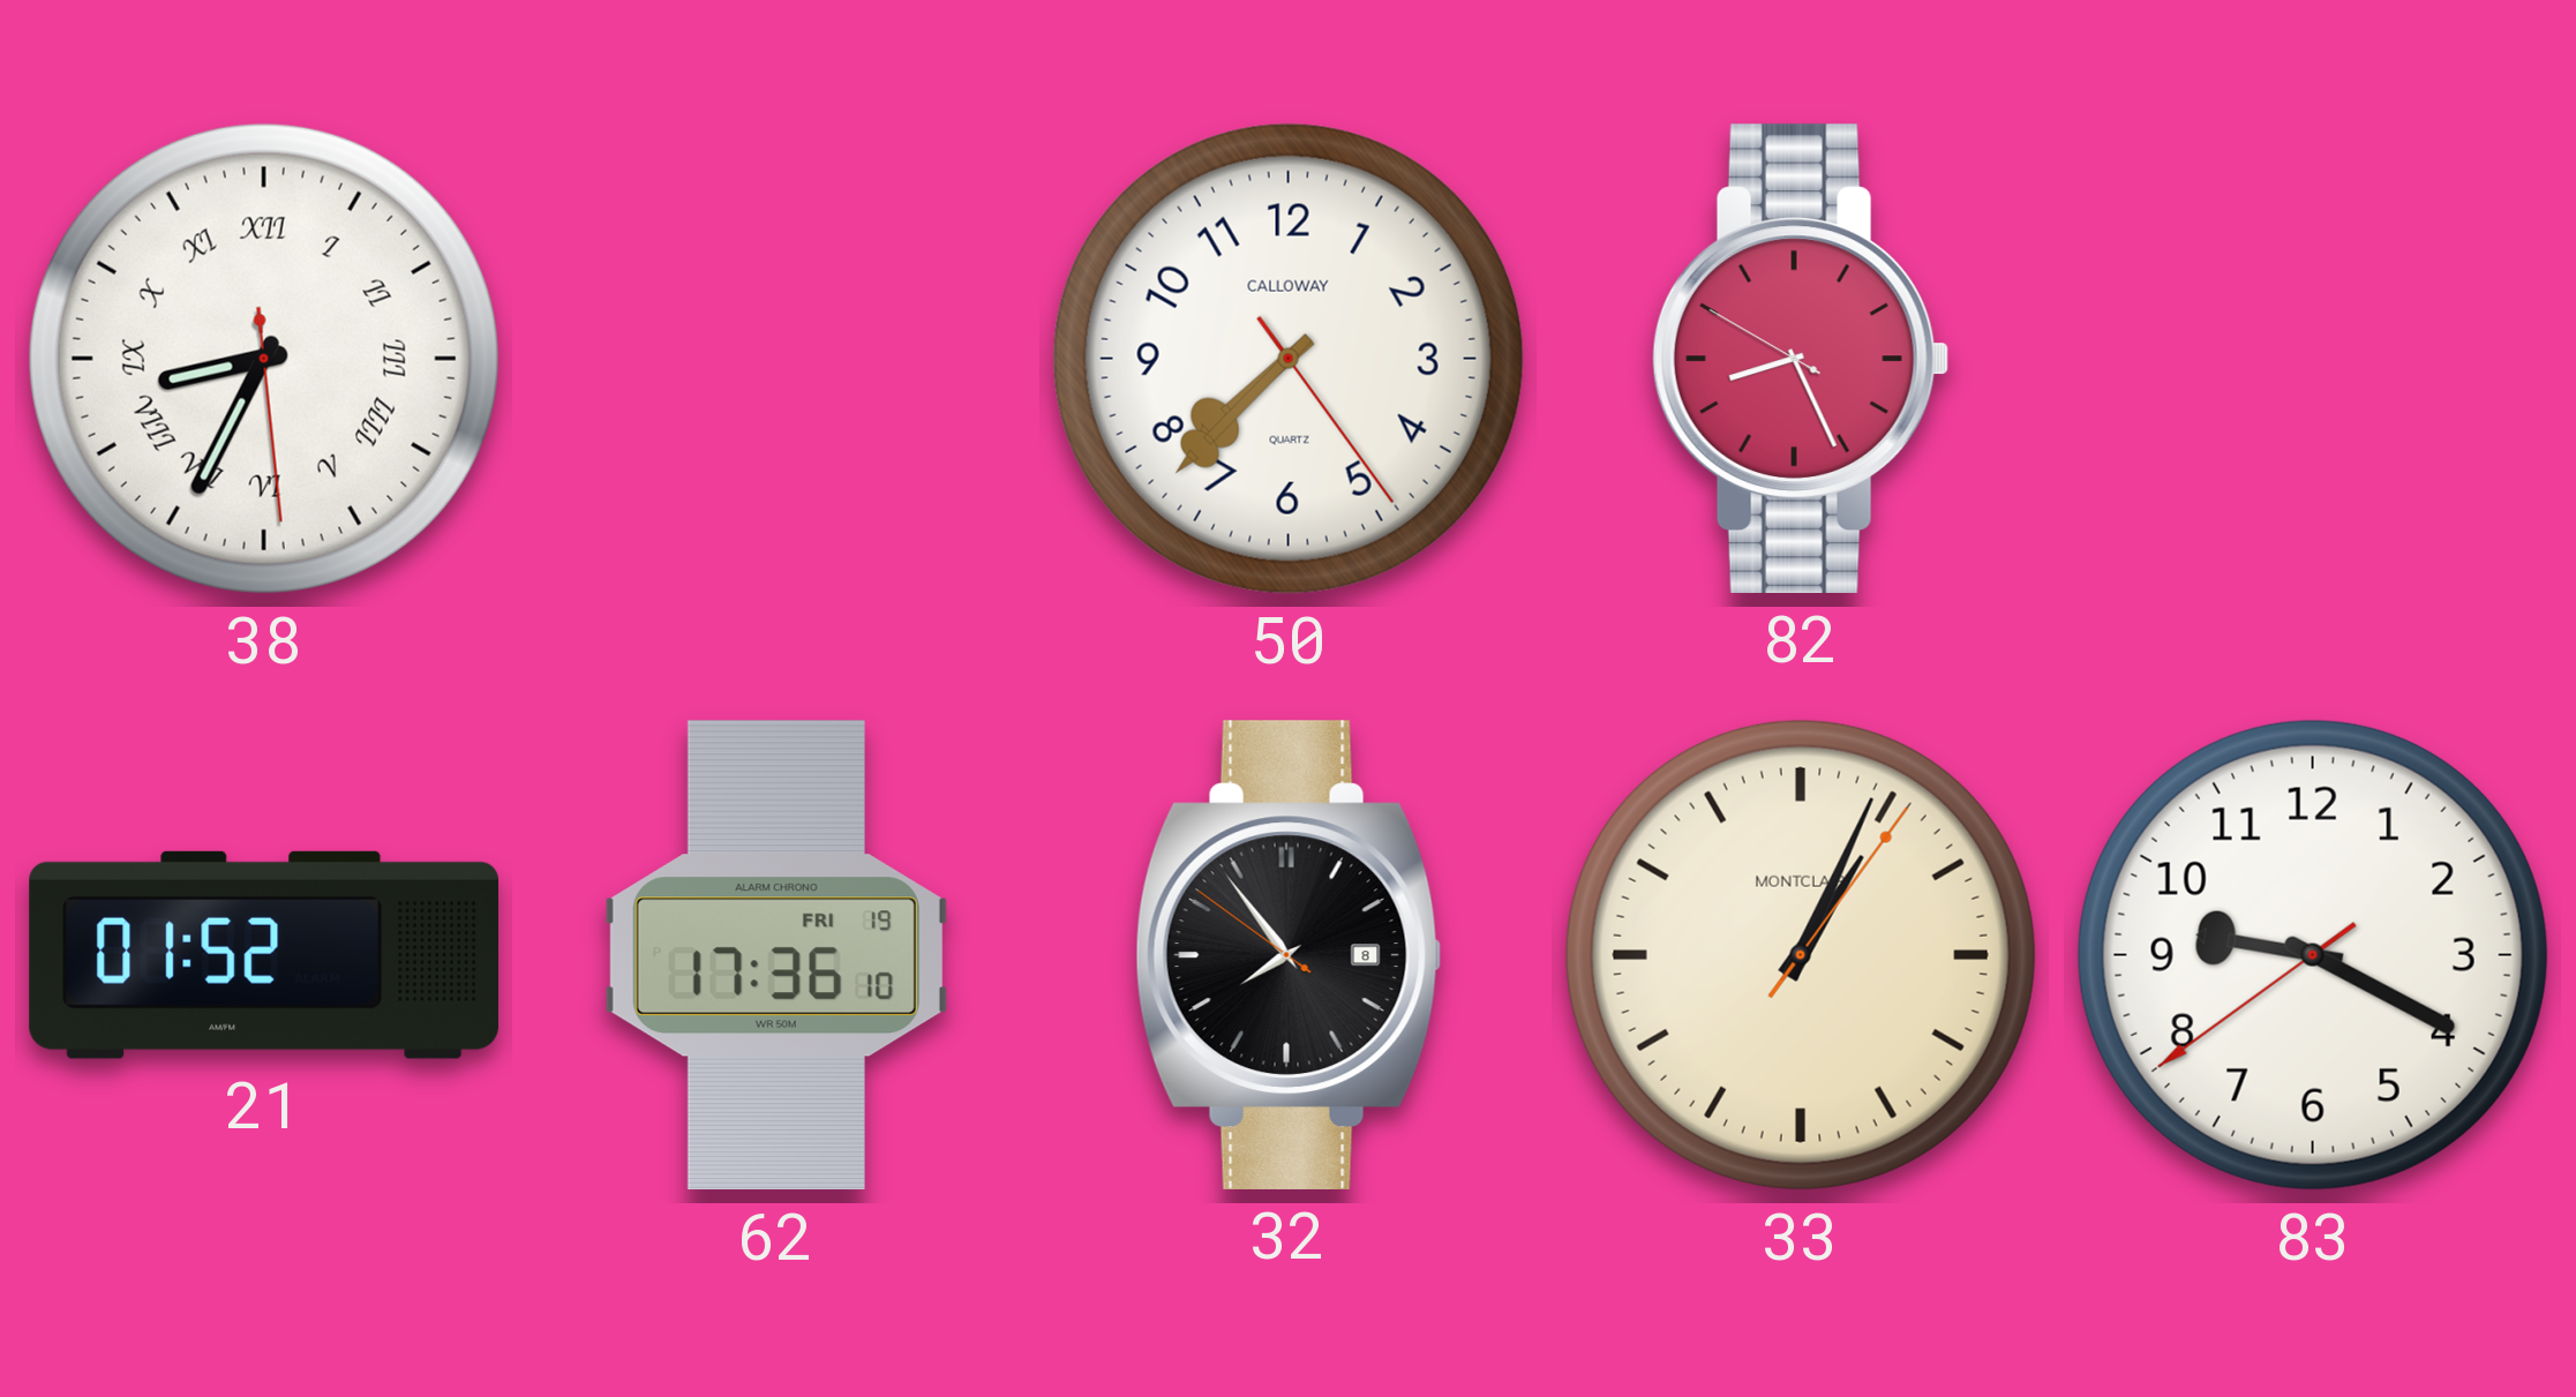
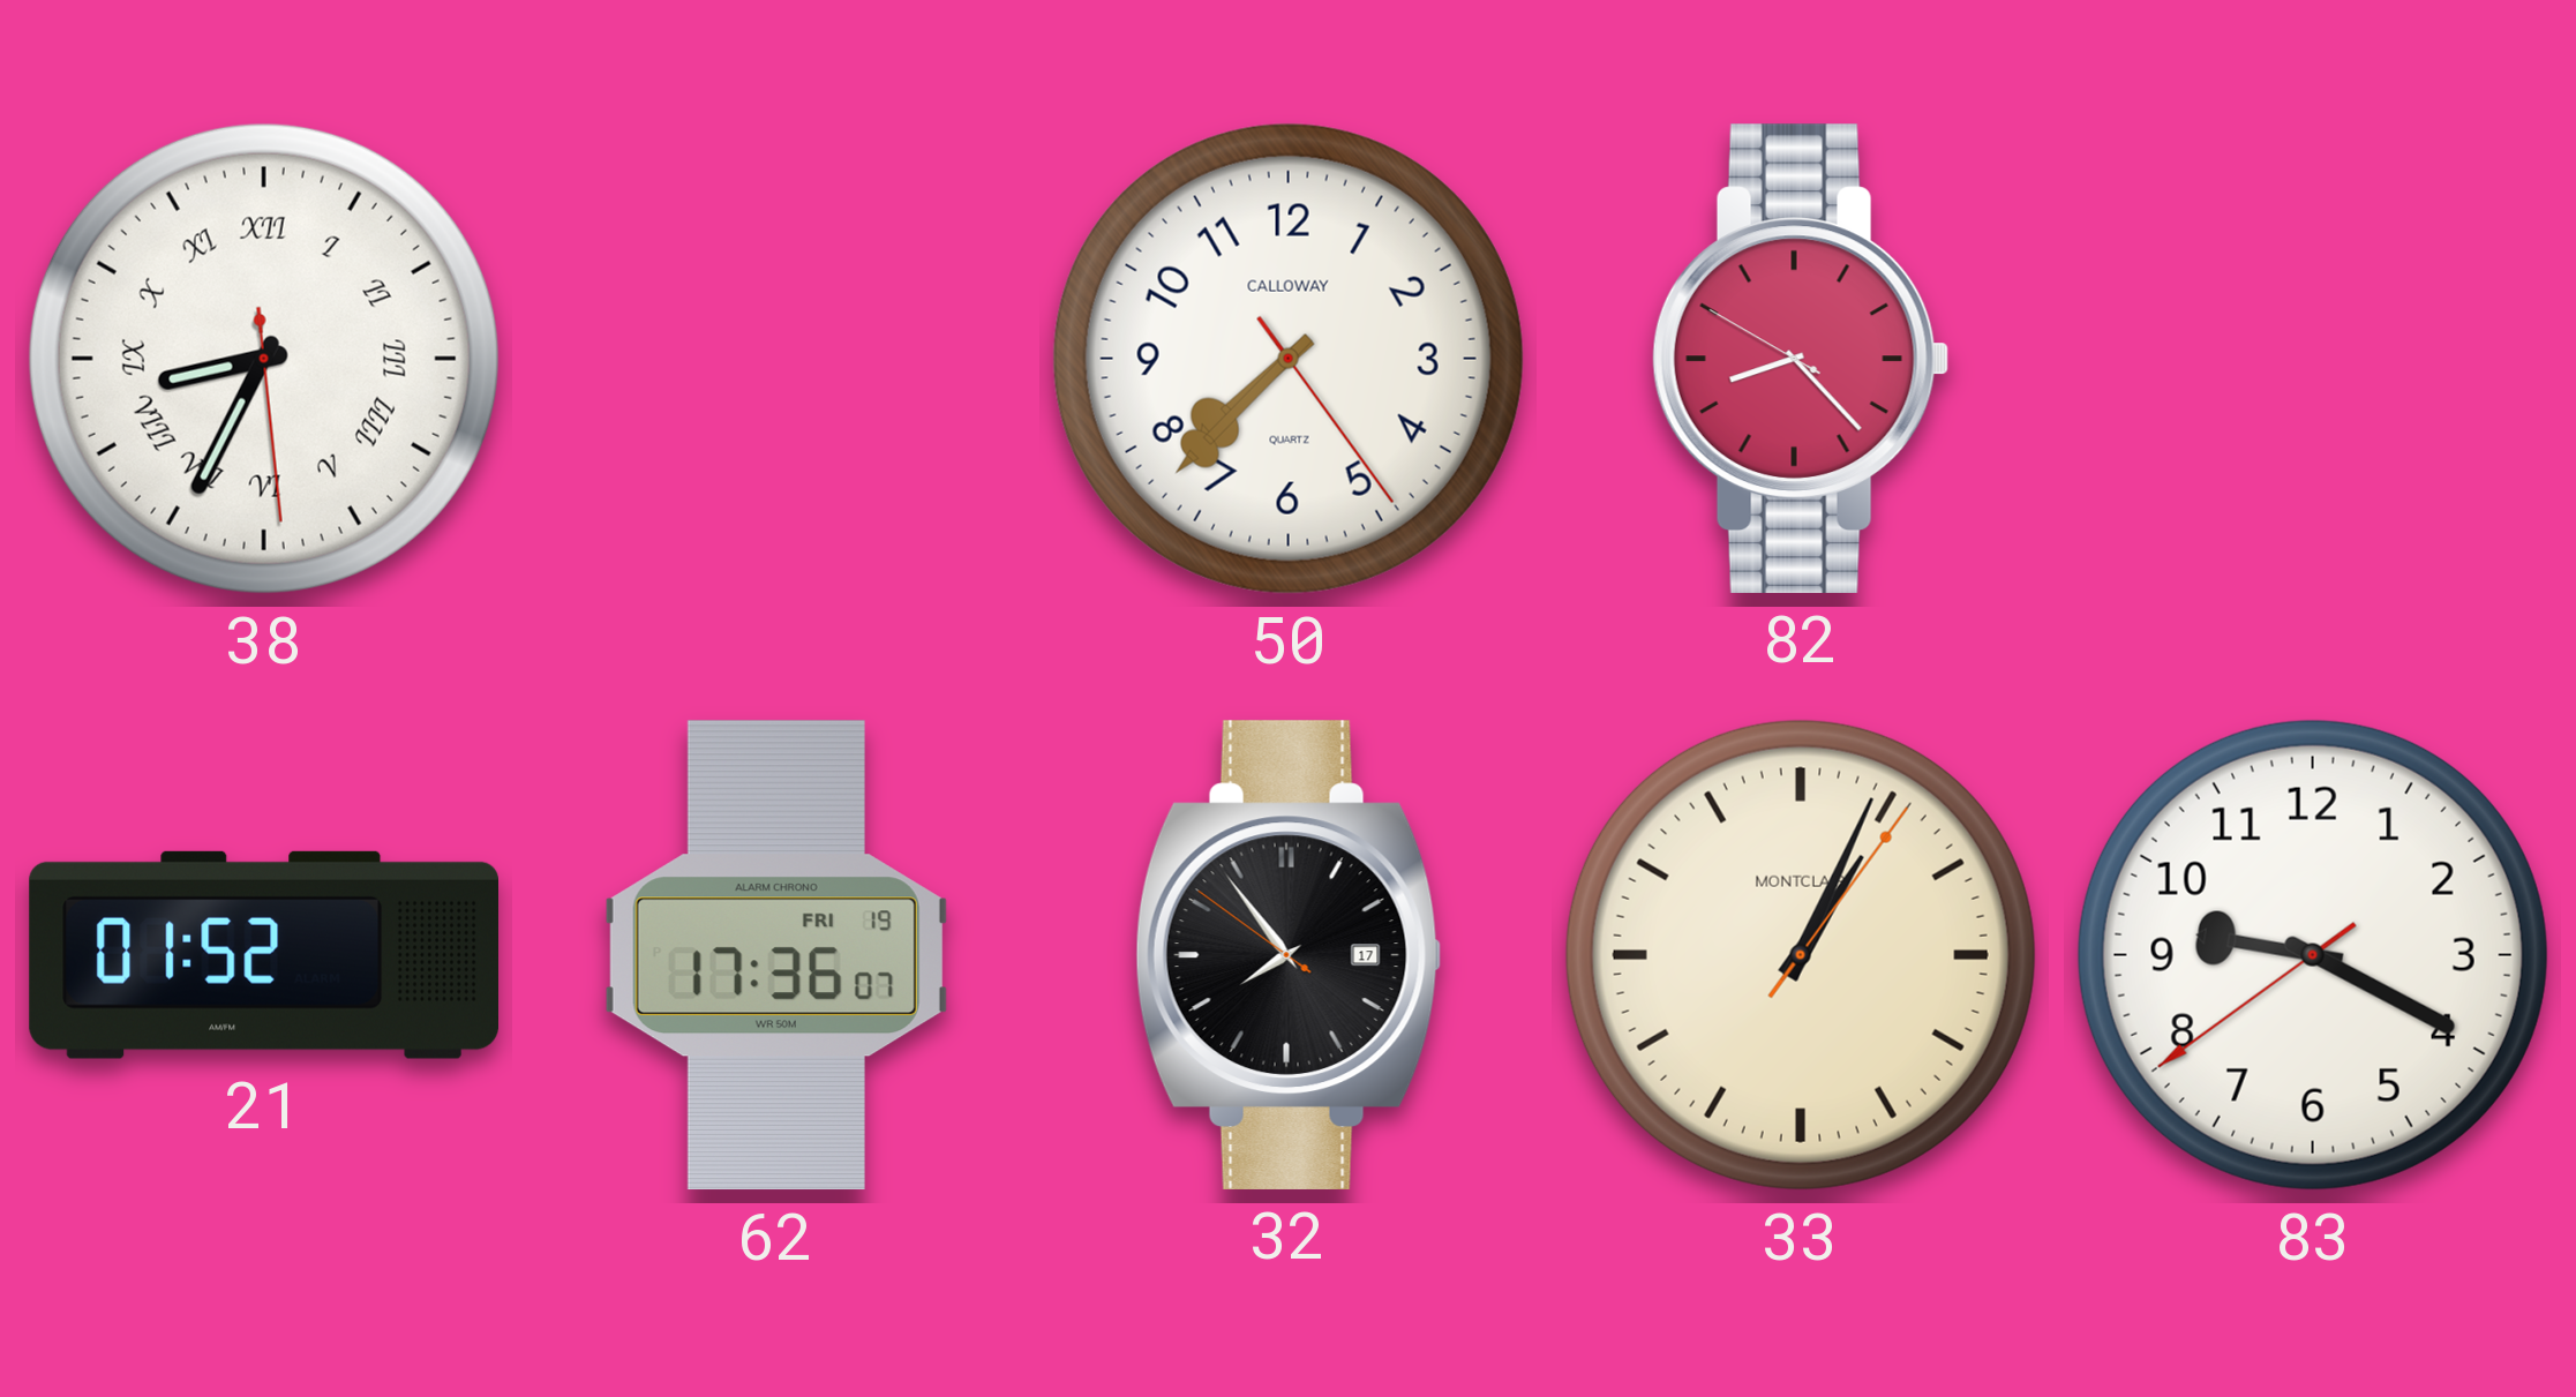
82: 8:25 -> 8:22
62: 17:36:10 -> 17:36:07
32 date: 8 -> 17
